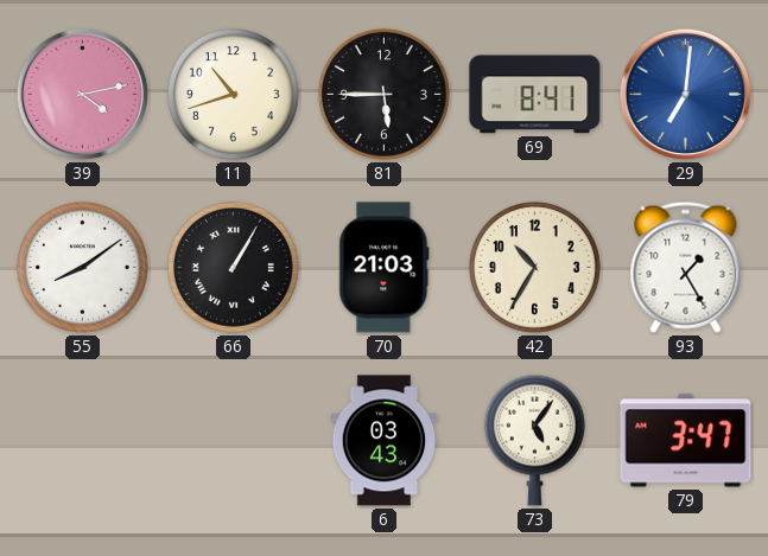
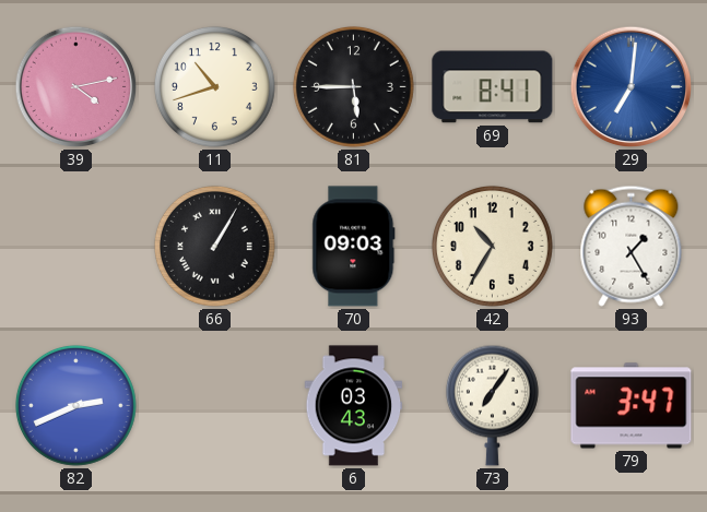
55: 8:09 -> none
70: 21:03 -> 09:03
82: none -> 2:41
73: 5:06 -> 7:06
